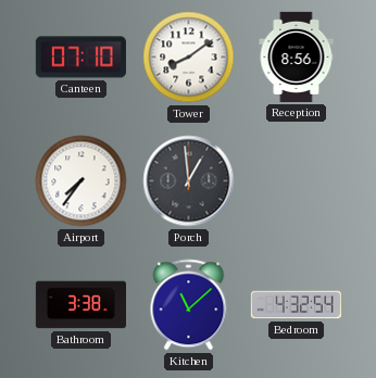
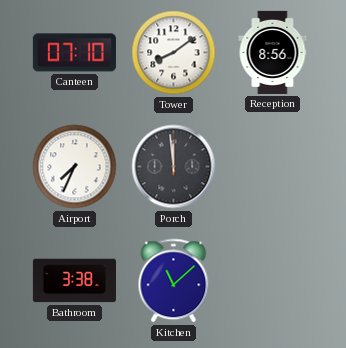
Airport: 7:36 -> 7:34
Porch: 12:59 -> 11:59
Bedroom: 4:32 -> none
